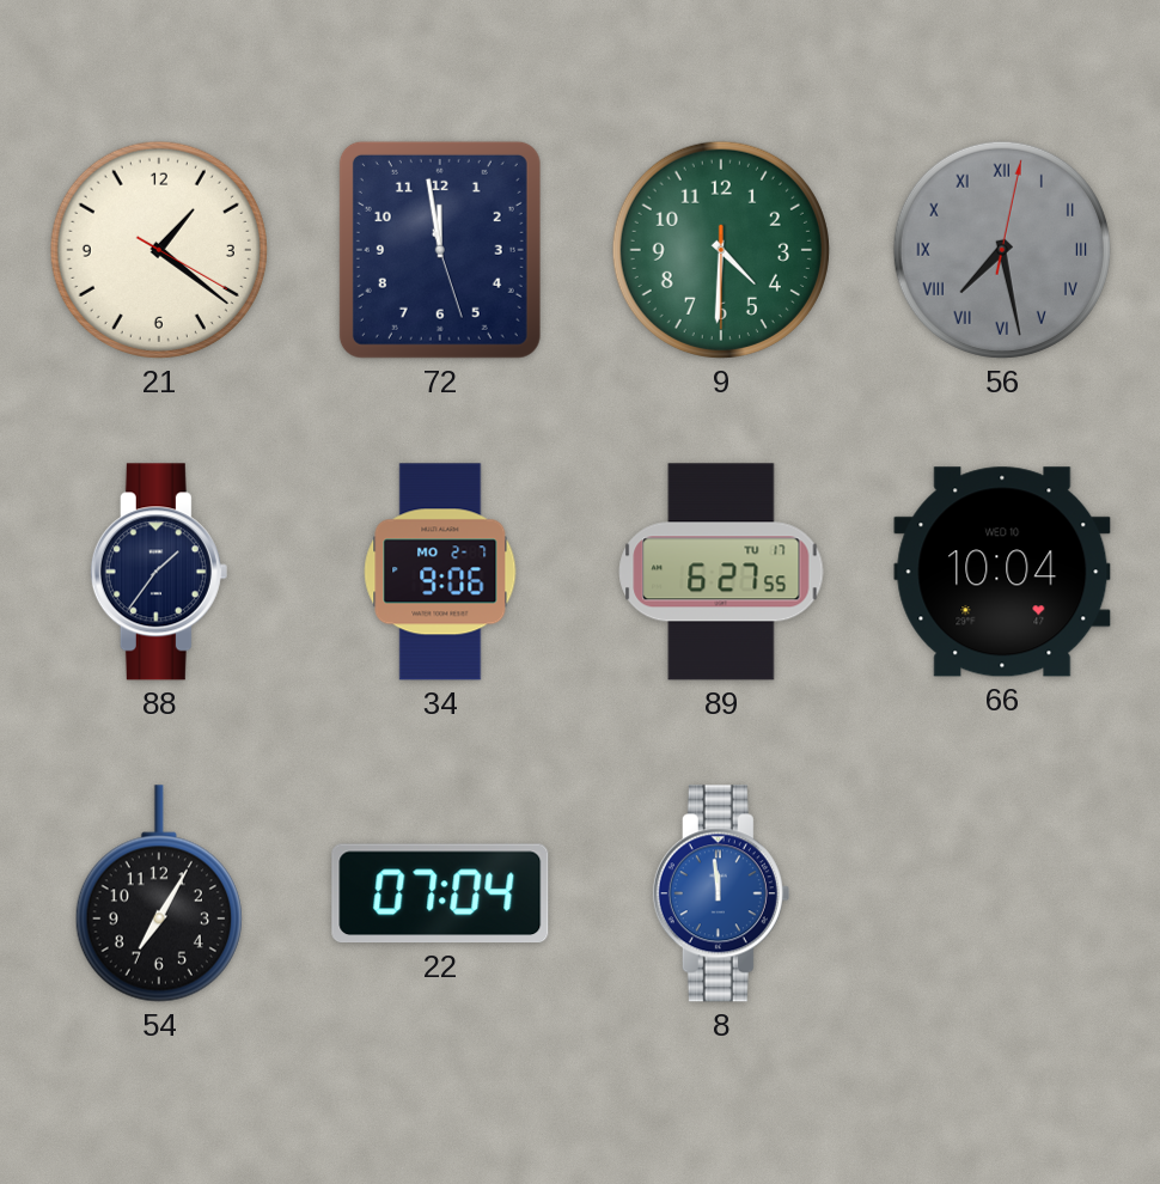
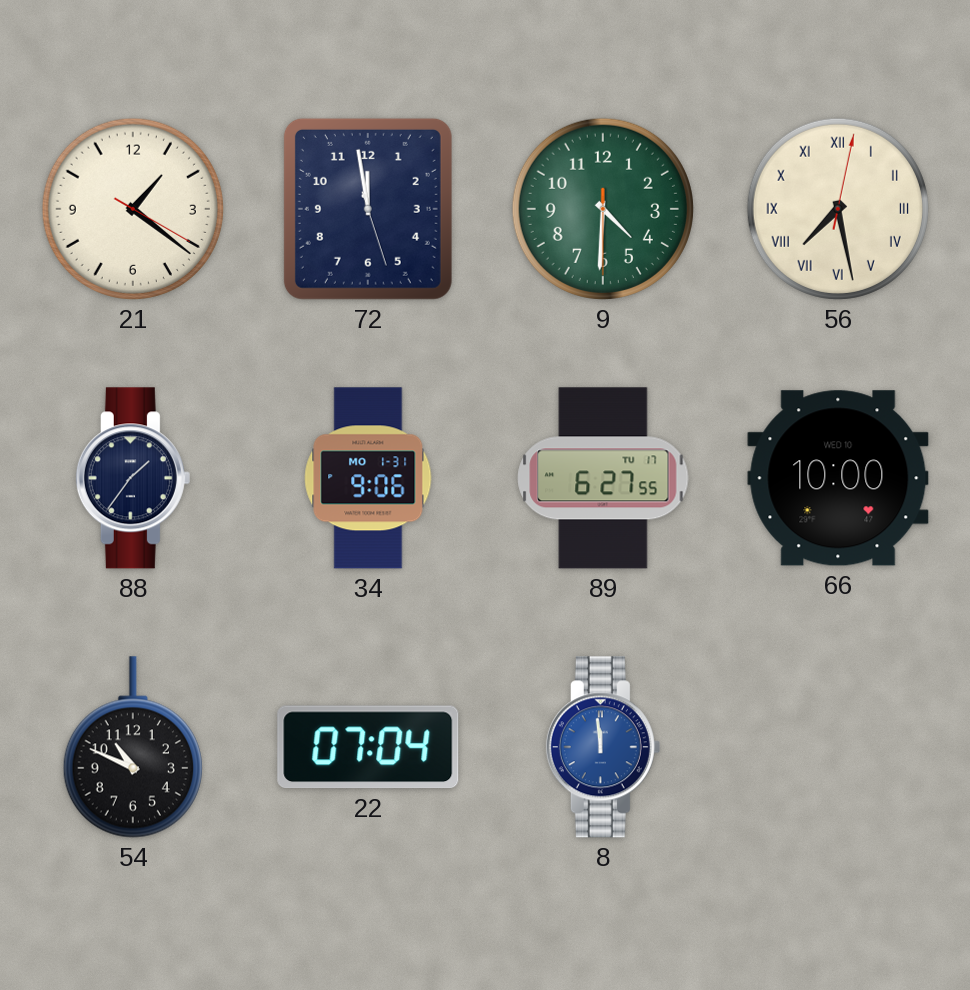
56 dial: grey -> cream
34 date: MO 2-7 -> MO 1-31
66: 10:04 -> 10:00
54: 7:05 -> 10:49
